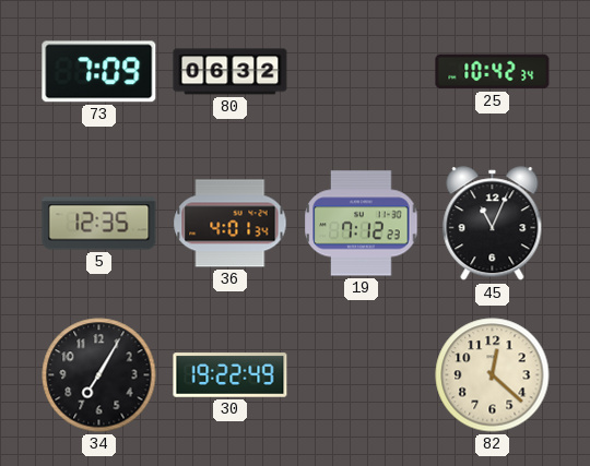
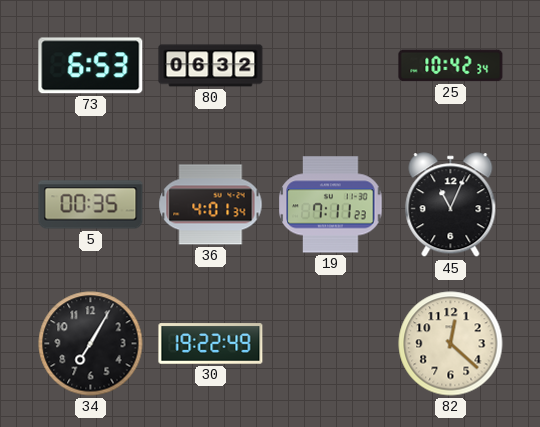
73: 7:09 -> 6:53
5: 12:35 -> 00:35
19: 7:12 -> 7:11
